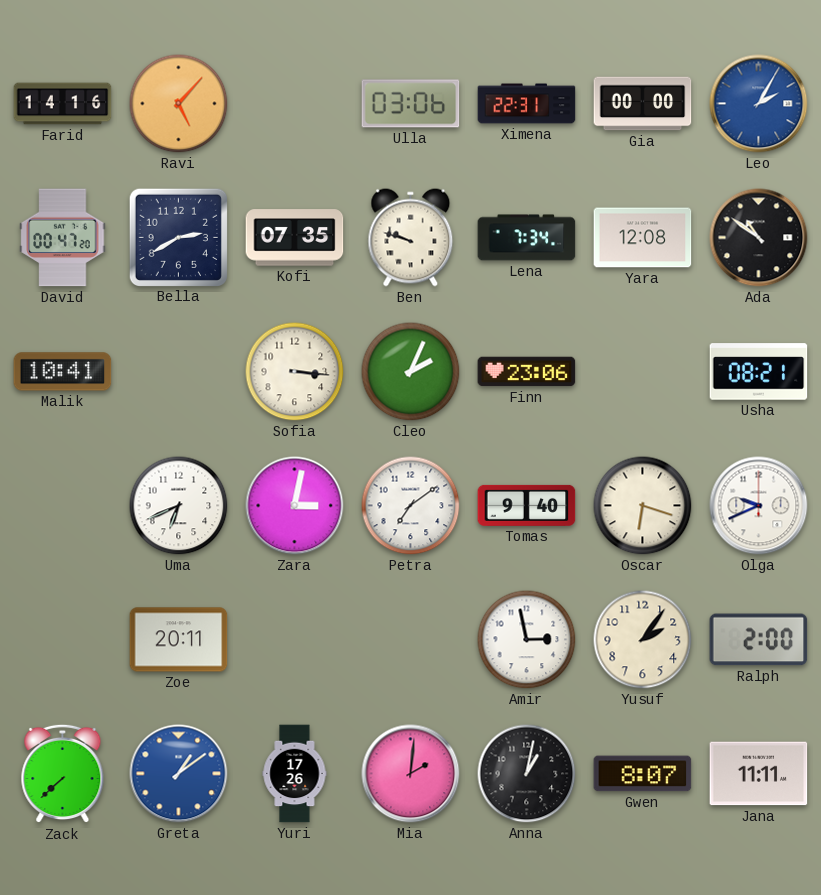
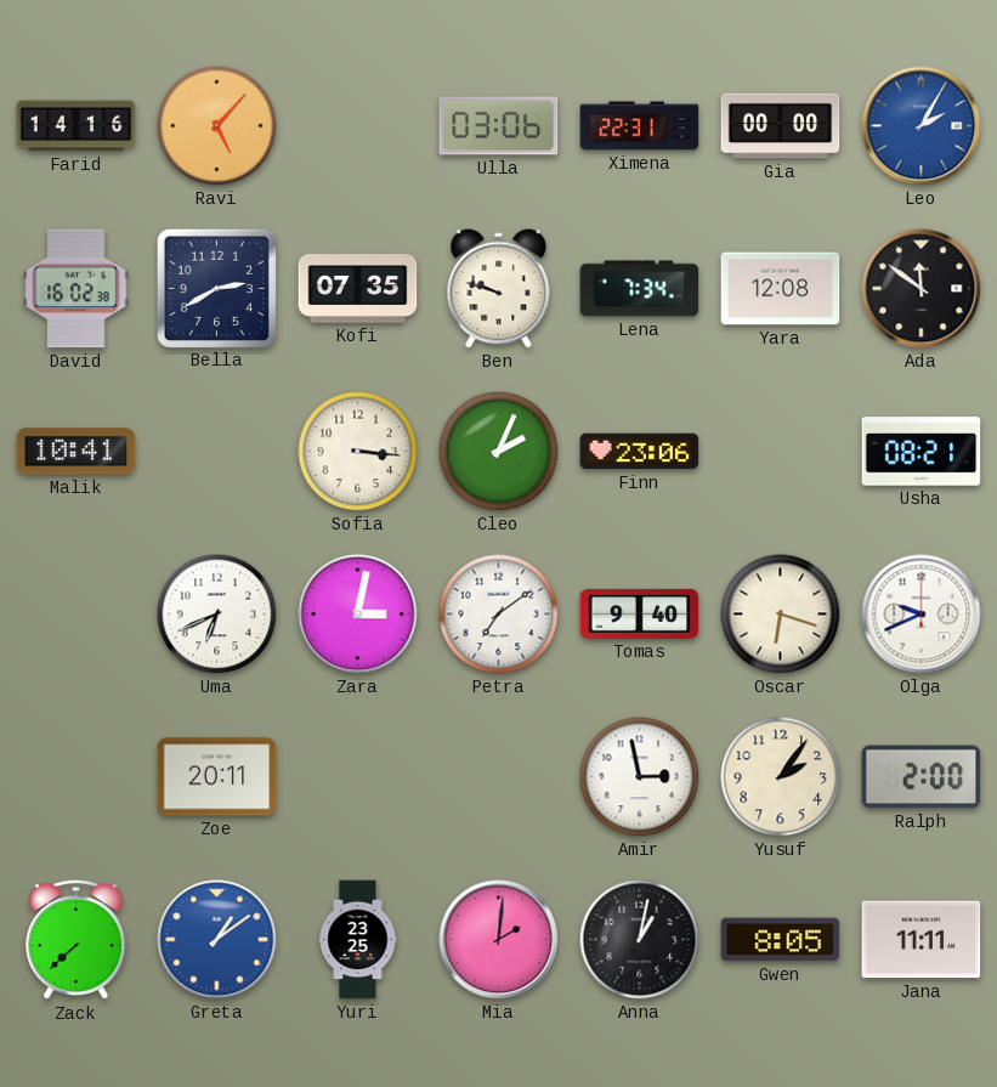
David: 00:47 -> 16:02
Ada: 10:51 -> 11:51
Yuri: 17:26 -> 23:25
Gwen: 8:07 -> 8:05
